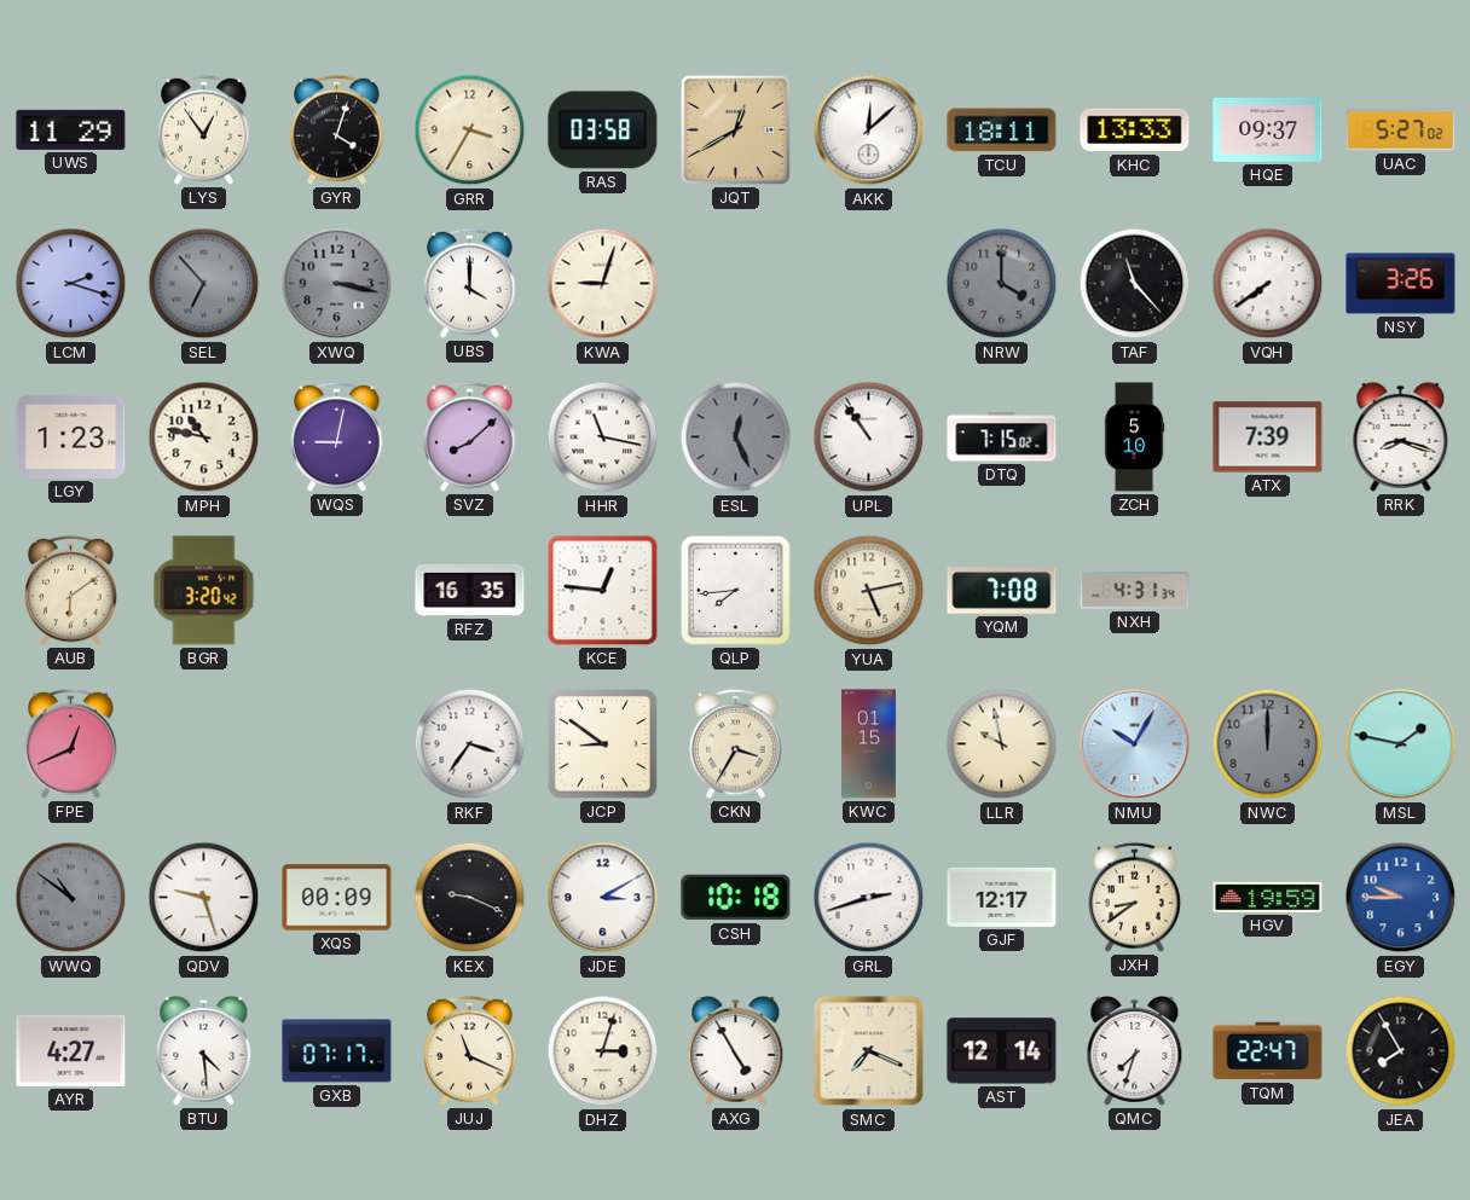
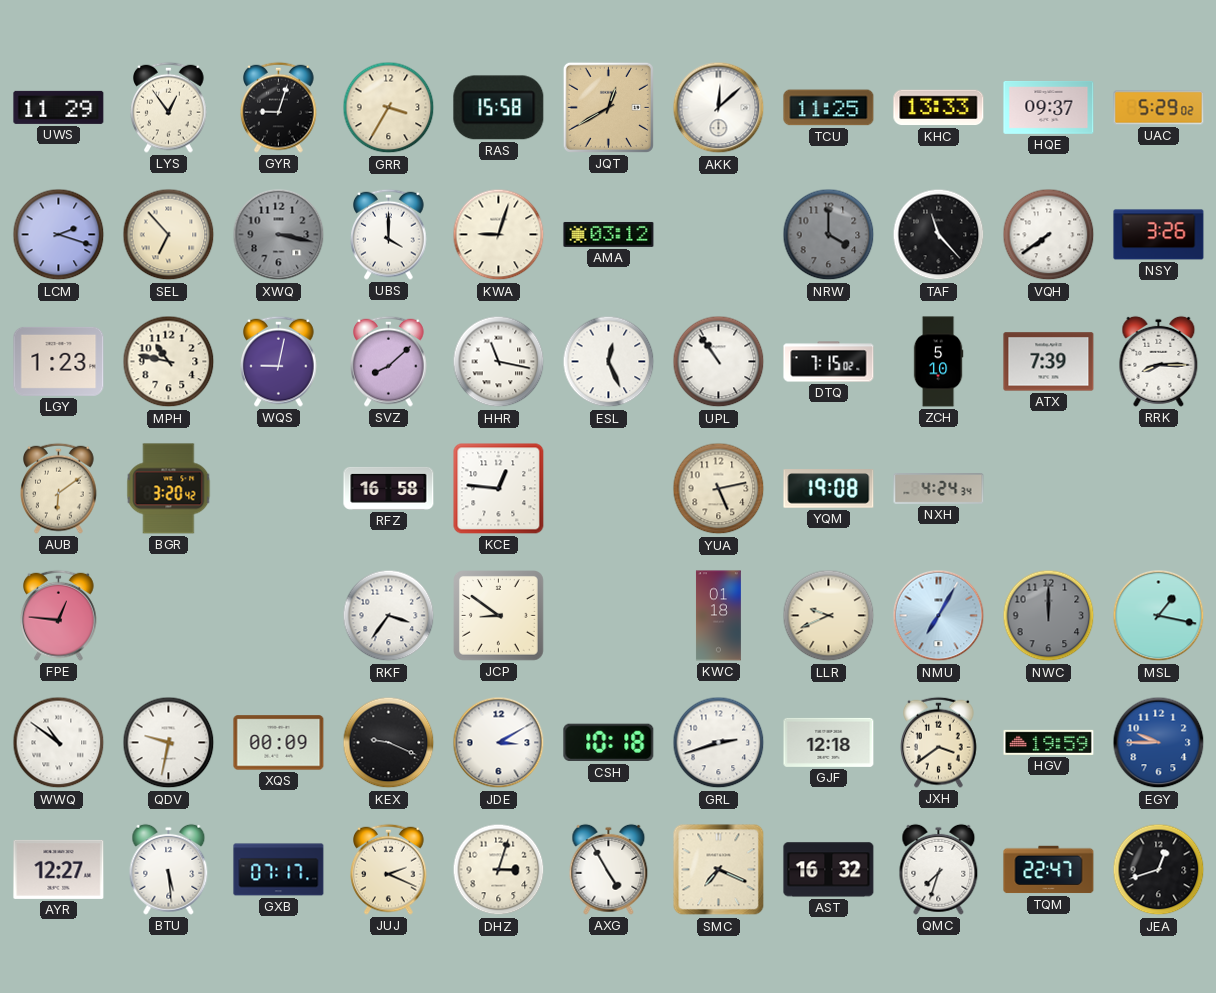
GYR: 4:03 -> 9:03
RAS: 03:58 -> 15:58
TCU: 18:11 -> 11:25
UAC: 5:27 -> 5:29
SEL dial: grey -> cream
AMA: none -> 03:12
ESL dial: grey -> white
RRK: 8:18 -> 8:15
RFZ: 16:35 -> 16:58
QLP: 7:44 -> none
YQM: 7:08 -> 19:08
NXH: 4:31 -> 4:24
FPE: 12:41 -> 12:46
CKN: 3:35 -> none
KWC: 01:15 -> 01:18
LLR: 9:58 -> 9:41
NMU: 10:05 -> 7:05
MSL: 1:47 -> 1:17
WWQ dial: grey -> white
QDV: 9:27 -> 9:32
GJF: 12:17 -> 12:18
JXH: 8:39 -> 3:39
AYR: 4:27 -> 12:27
BTU: 4:29 -> 5:29
JUJ: 11:19 -> 2:19
AST: 12:14 -> 16:32
JEA: 7:55 -> 12:42
